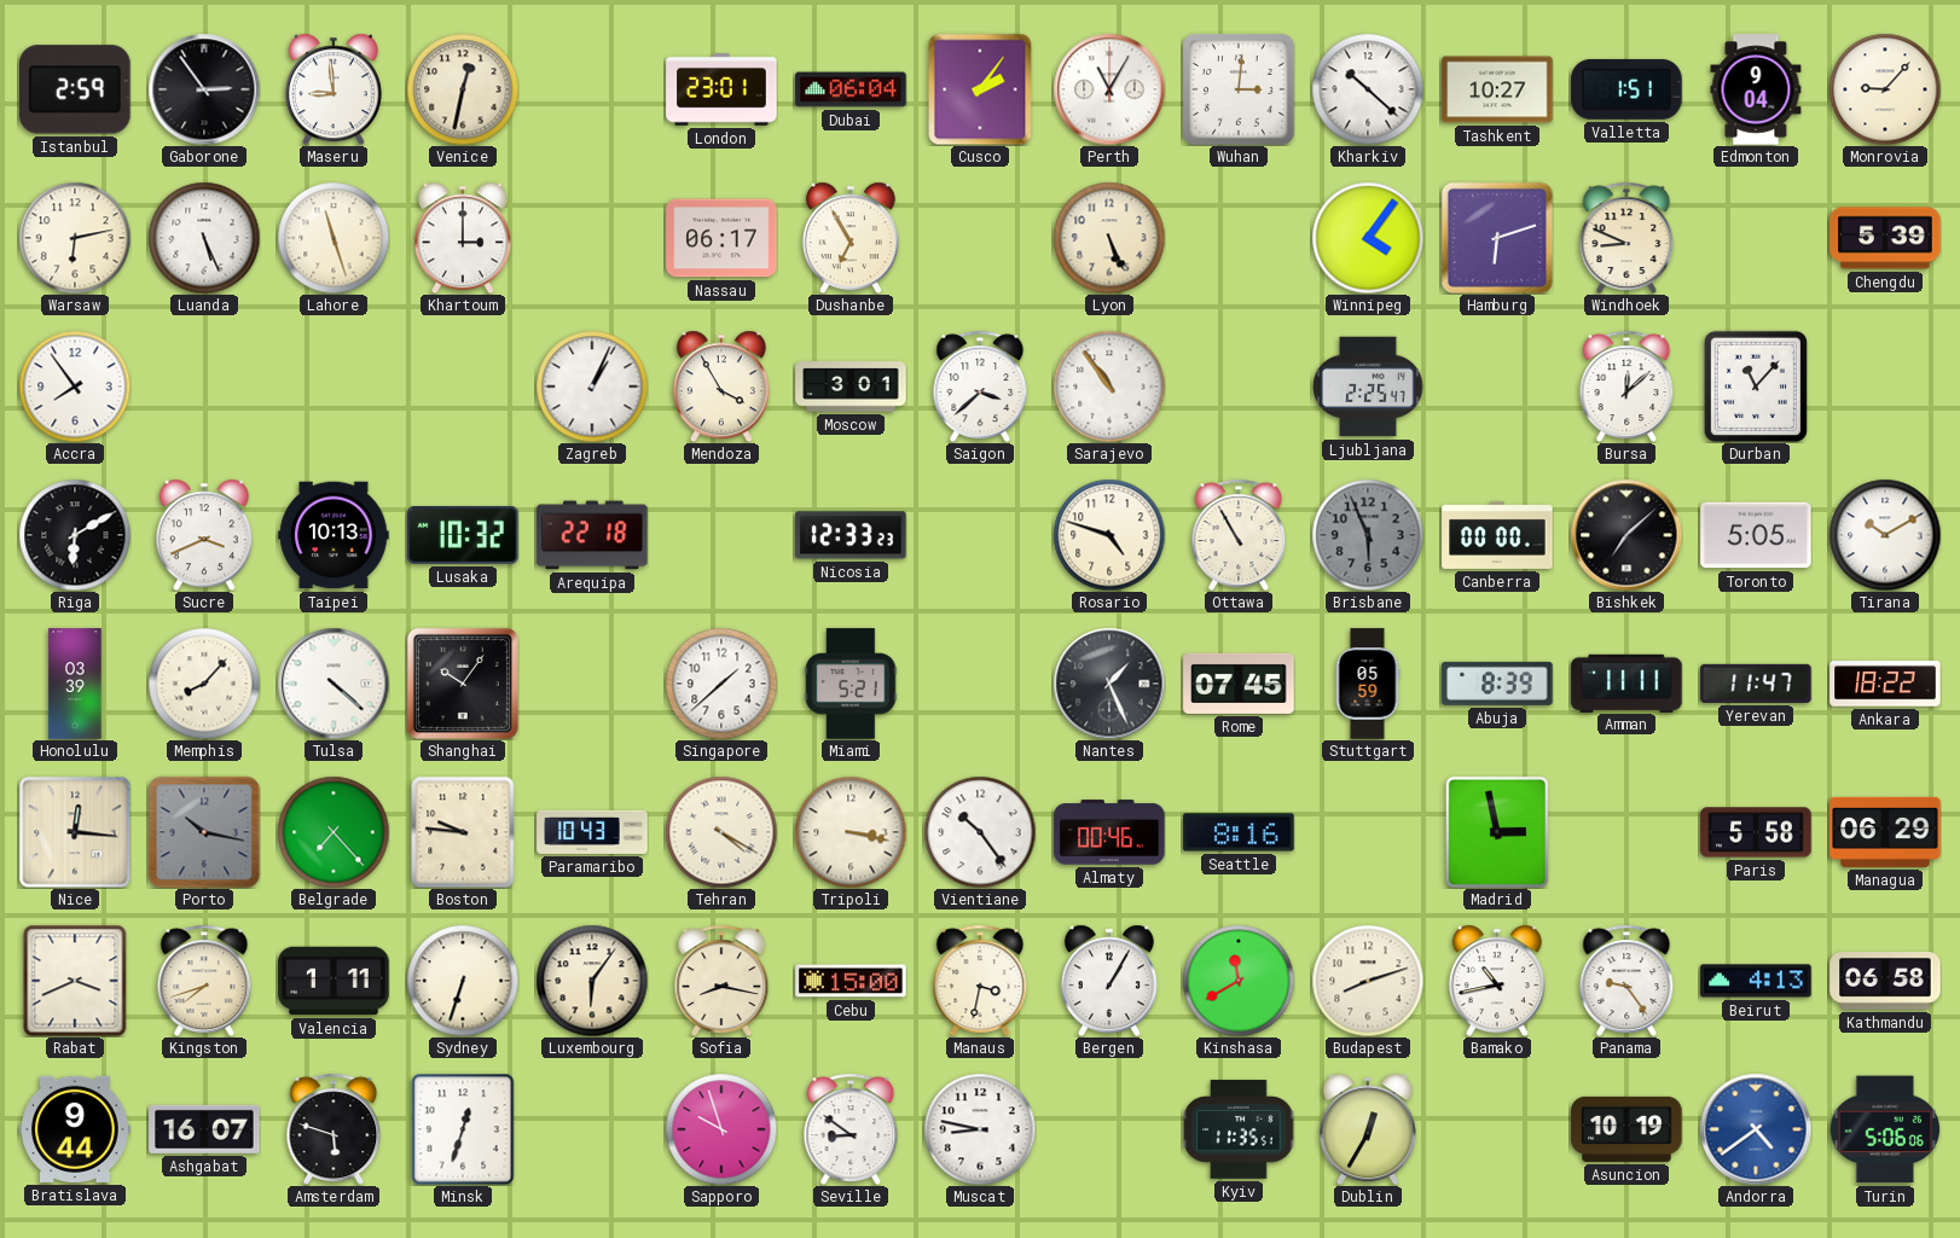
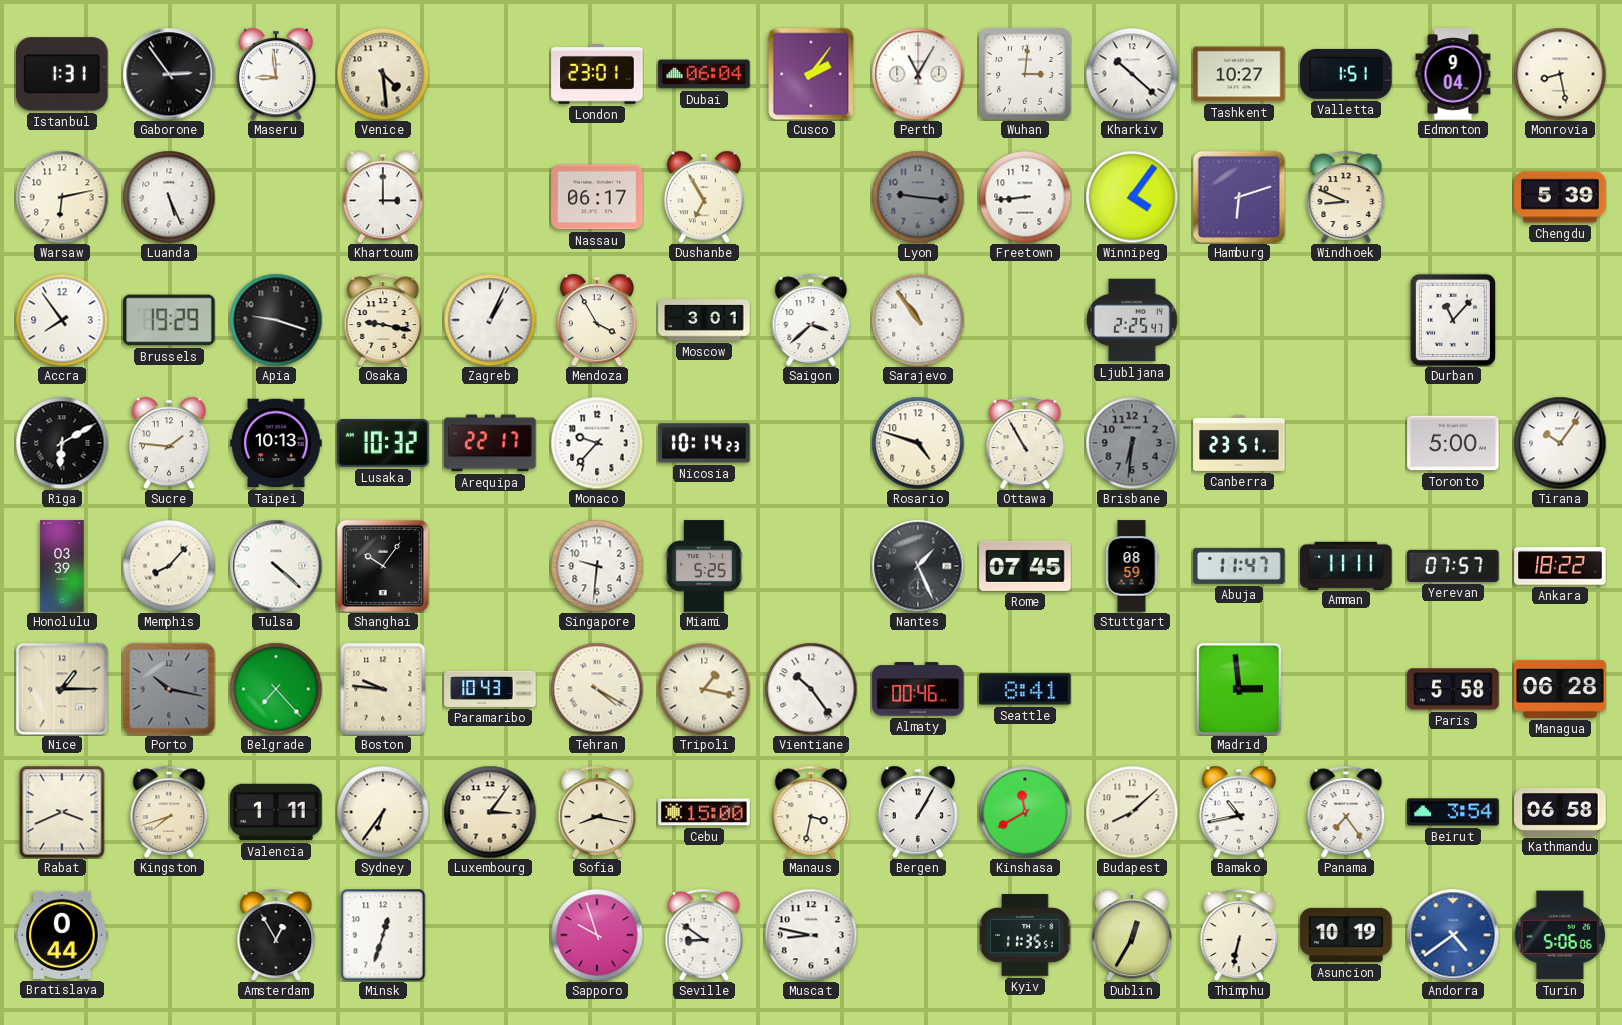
Istanbul: 2:59 -> 1:31
Venice: 12:32 -> 4:29
Monrovia: 9:07 -> 8:28
Lahore: 11:27 -> none
Lyon: 5:26 -> 9:16
Lyon dial: cream -> grey
Freetown: none -> 8:44
Brussels: none -> 19:29
Apia: none -> 9:18
Osaka: none -> 9:17
Bursa: 12:08 -> none
Sucre: 3:41 -> 1:46
Arequipa: 22:18 -> 22:17
Monaco: none -> 9:37
Nicosia: 12:33 -> 10:14
Brisbane: 5:56 -> 6:31
Canberra: 00:00 -> 23:51
Bishkek: 7:08 -> none
Toronto: 5:05 -> 5:00
Tirana: 10:10 -> 10:06
Singapore: 1:38 -> 9:31
Miami: 5:21 -> 5:25
Stuttgart: 05:59 -> 08:59
Abuja: 8:39 -> 11:47
Yerevan: 11:47 -> 07:57
Nice: 12:16 -> 1:15
Tripoli: 3:17 -> 1:17
Seattle: 8:16 -> 8:41
Madrid: 2:58 -> 2:59
Managua: 06:29 -> 06:28
Sydney: 6:33 -> 6:36
Luxembourg: 6:06 -> 3:06
Budapest: 8:12 -> 8:08
Panama: 9:24 -> 7:24
Beirut: 4:13 -> 3:54
Bratislava: 9:44 -> 0:44
Ashgabat: 16:07 -> none
Amsterdam: 5:48 -> 12:55
Thimphu: none -> 6:32
